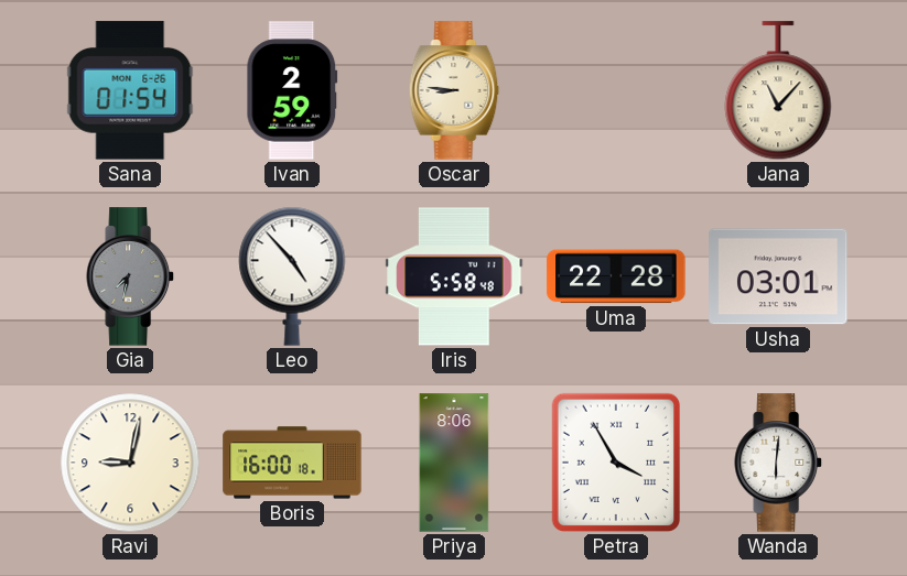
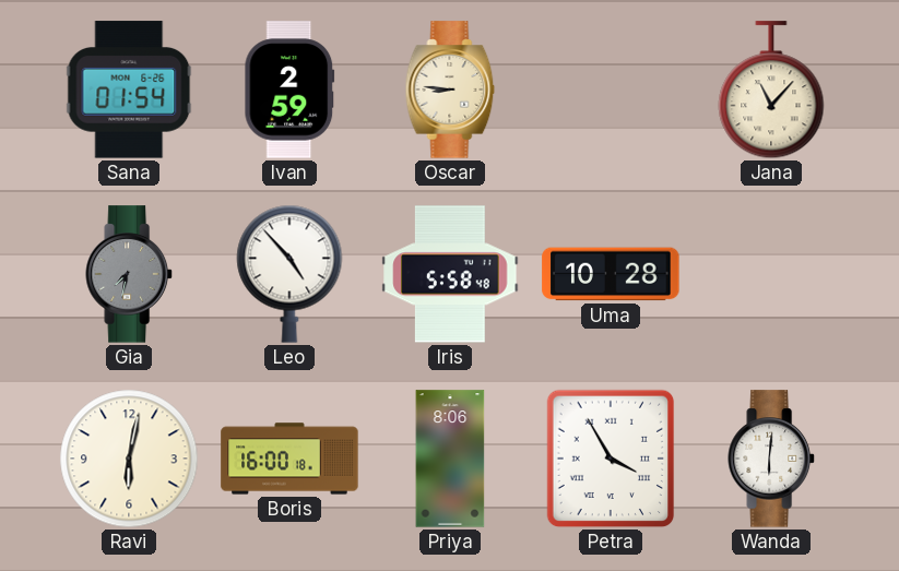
Uma: 22:28 -> 10:28
Usha: 03:01 -> none
Ravi: 9:02 -> 6:02
